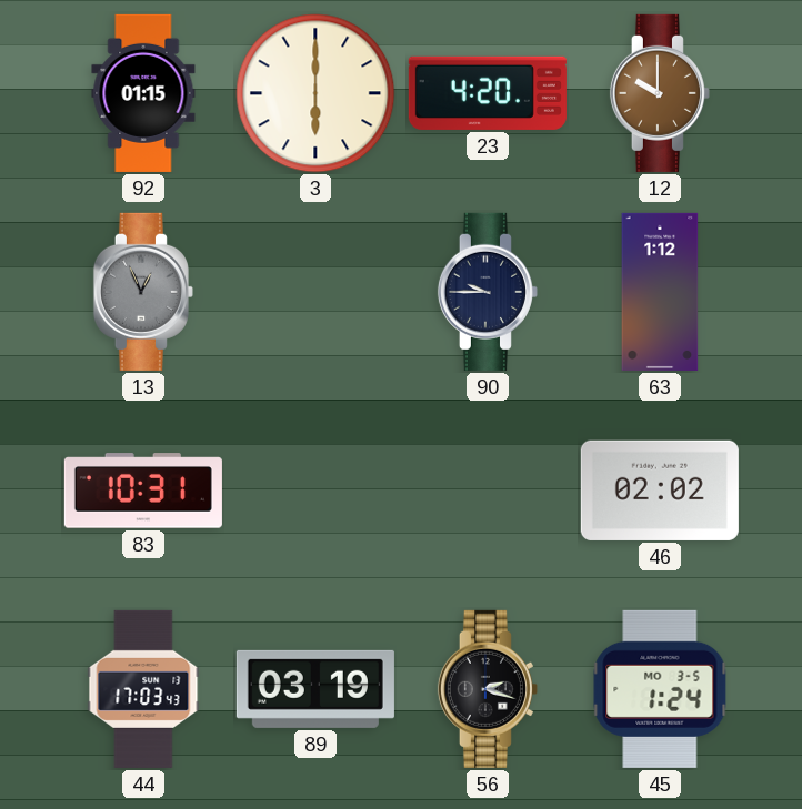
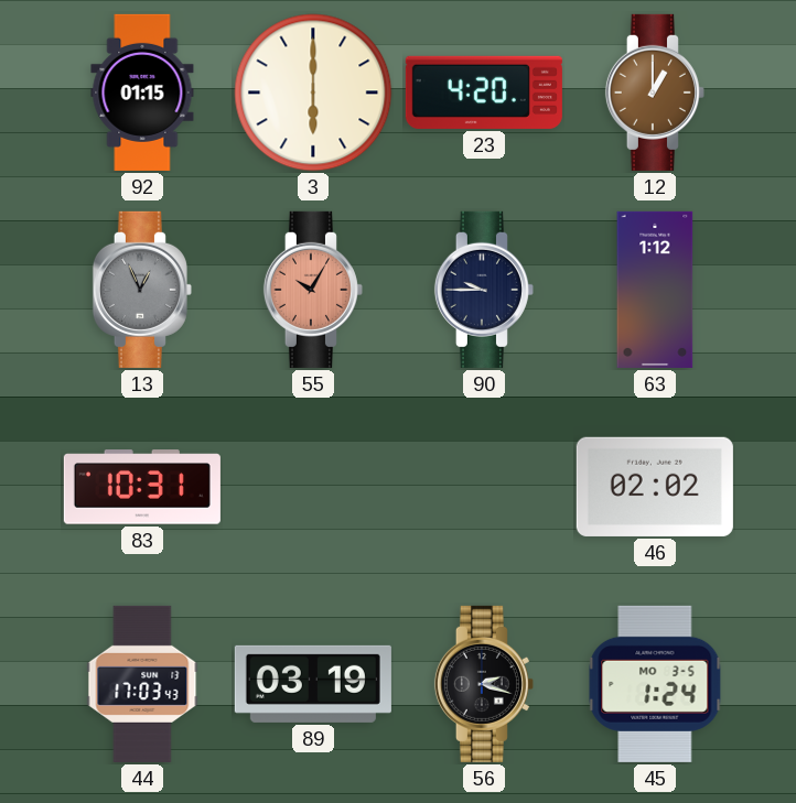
12: 10:00 -> 1:00
55: none -> 10:05
